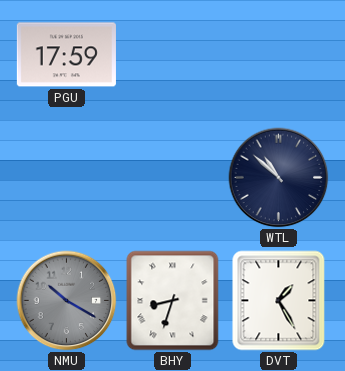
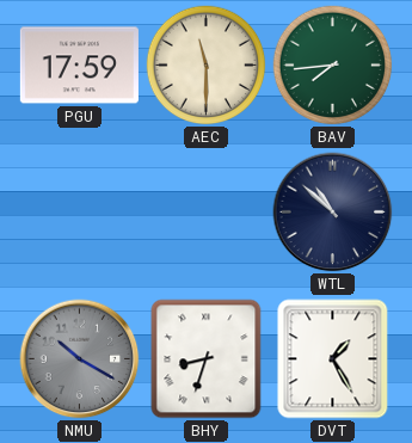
AEC: none -> 11:30
BAV: none -> 7:44
